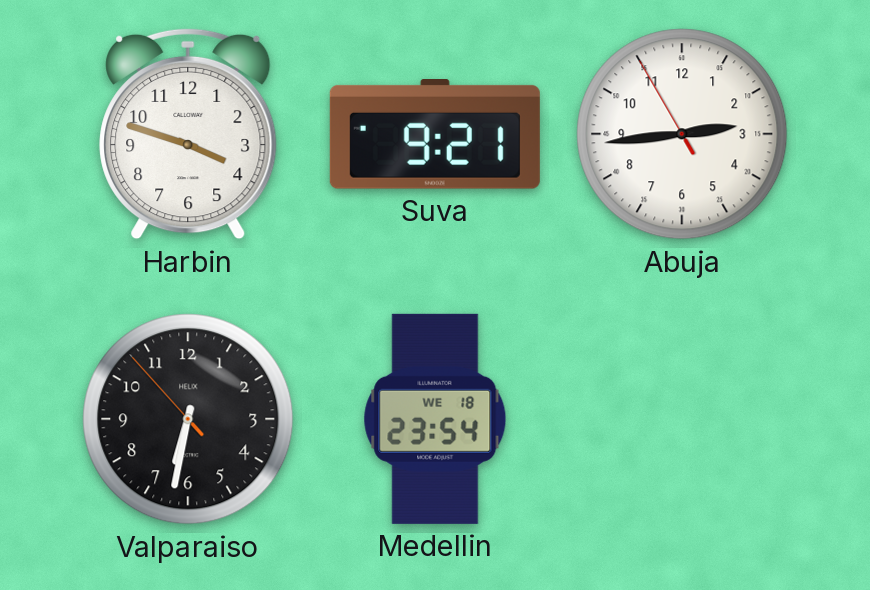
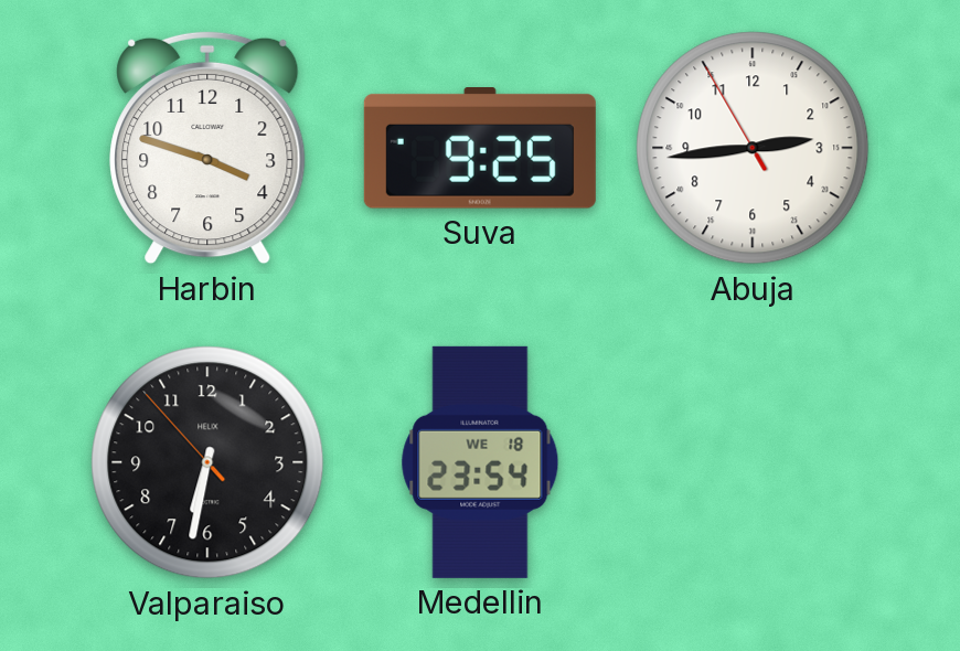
Suva: 9:21 -> 9:25
